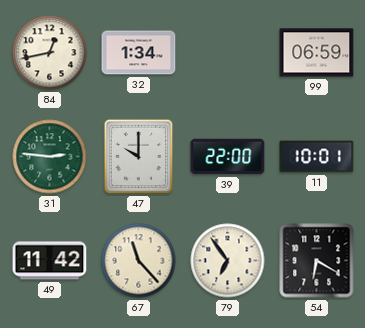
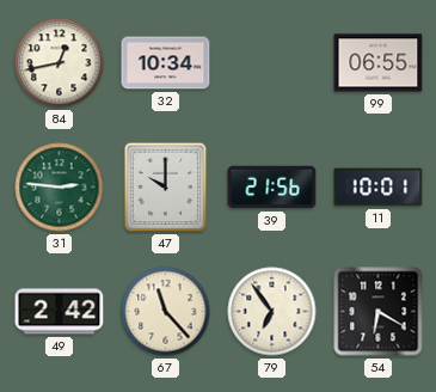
32: 1:34 -> 10:34
99: 06:59 -> 06:55
39: 22:00 -> 21:56
49: 11:42 -> 2:42
